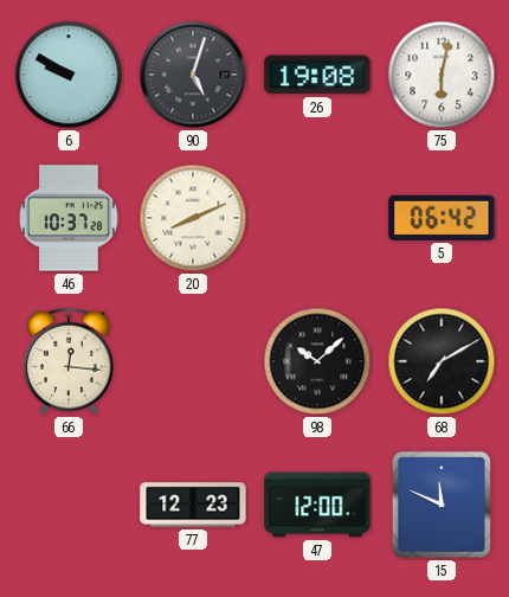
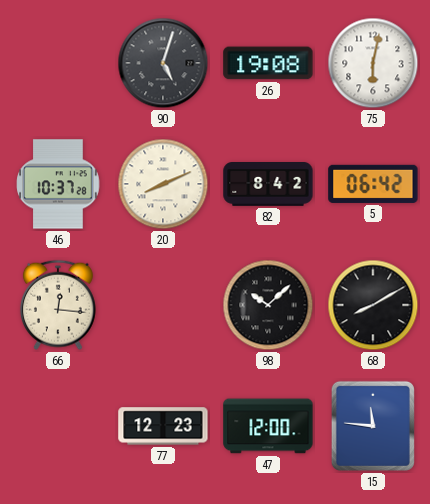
6: 9:50 -> none
82: none -> 8:42
68: 7:10 -> 8:10
15: 11:49 -> 11:46
